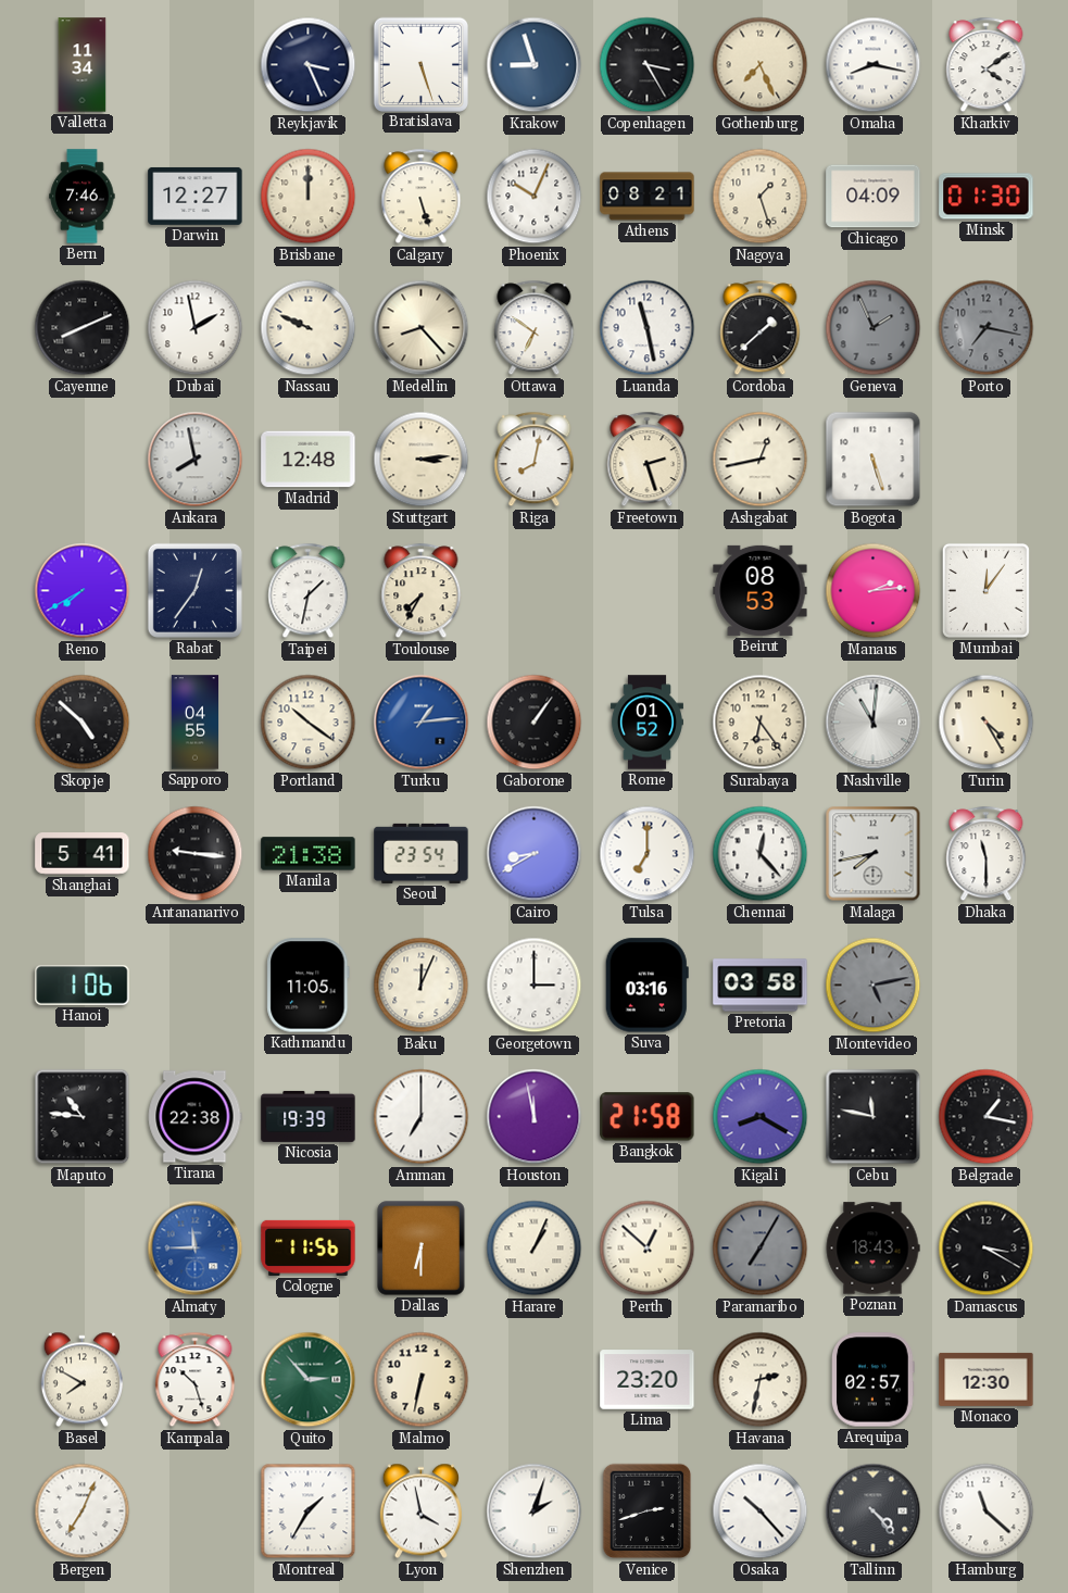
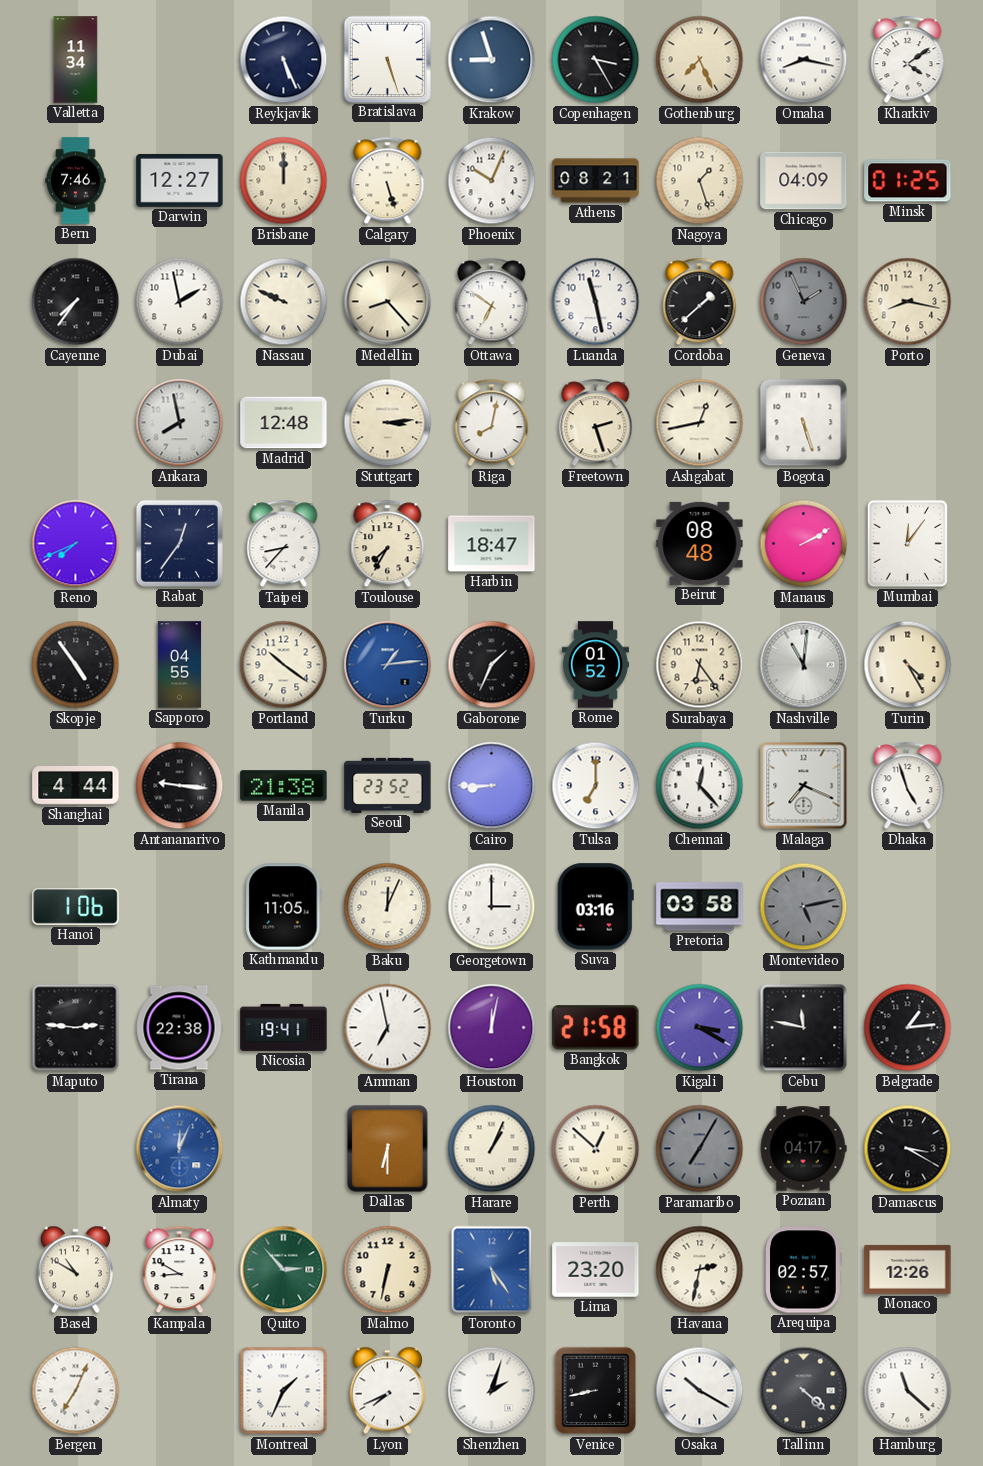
Reykjavik: 3:26 -> 5:26
Minsk: 01:30 -> 01:25
Cayenne: 8:11 -> 7:36
Porto: 7:17 -> 8:17
Porto dial: grey -> cream
Reno: 7:40 -> 7:41
Taipei: 1:32 -> 8:37
Harbin: none -> 18:47
Beirut: 08:53 -> 08:48
Manaus: 2:14 -> 2:10
Skopje: 4:52 -> 4:54
Gaborone: 1:06 -> 1:34
Shanghai: 5:41 -> 4:44
Seoul: 23:54 -> 23:52
Cairo: 8:40 -> 8:45
Malaga: 7:43 -> 7:19
Dhaka: 11:30 -> 4:57
Maputo: 10:46 -> 2:46
Nicosia: 19:39 -> 19:41
Amman: 7:00 -> 6:58
Houston: 11:58 -> 12:02
Kigali: 8:20 -> 3:20
Belgrade: 1:17 -> 1:14
Almaty: 11:45 -> 12:04
Cologne: 11:56 -> none
Poznan: 18:43 -> 04:17
Basel: 7:50 -> 10:50
Kampala: 10:27 -> 8:50
Toronto: none -> 5:24
Monaco: 12:30 -> 12:26
Montreal: 1:35 -> 1:34
Lyon: 3:58 -> 7:41
Venice: 2:42 -> 8:43
Osaka: 10:23 -> 10:20
Tallinn: 4:23 -> 4:22
